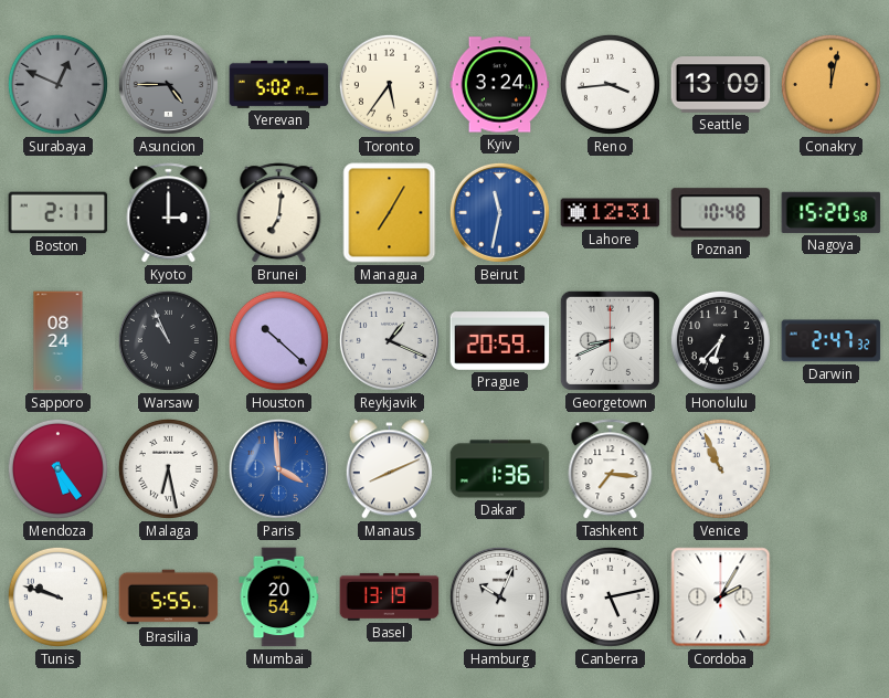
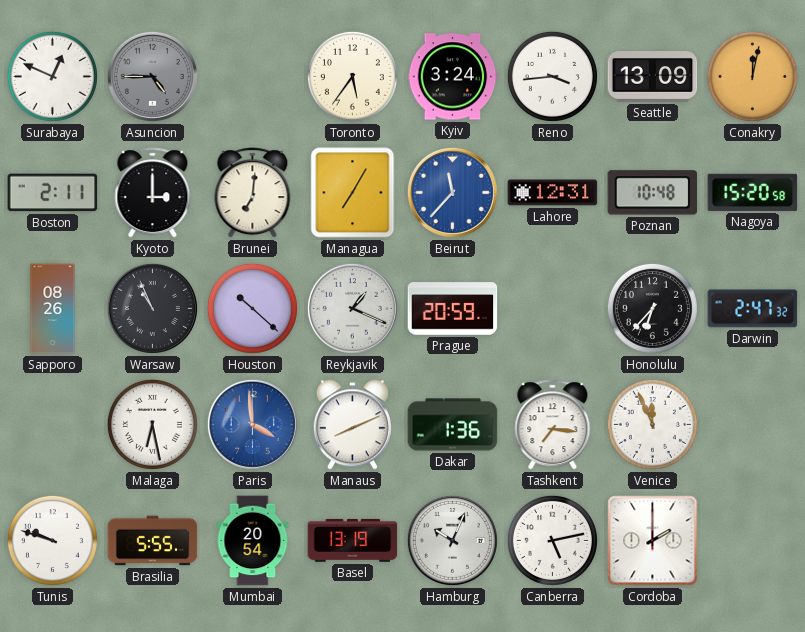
Surabaya dial: grey -> white
Yerevan: 5:02 -> none
Beirut: 11:32 -> 11:37
Sapporo: 08:24 -> 08:26
Georgetown: 8:41 -> none
Mendoza: 5:24 -> none
Venice: 10:56 -> 11:56
Cordoba: 2:05 -> 2:00
